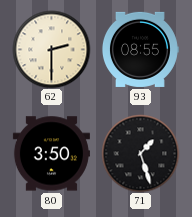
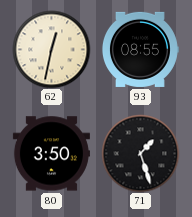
62: 2:30 -> 12:32
